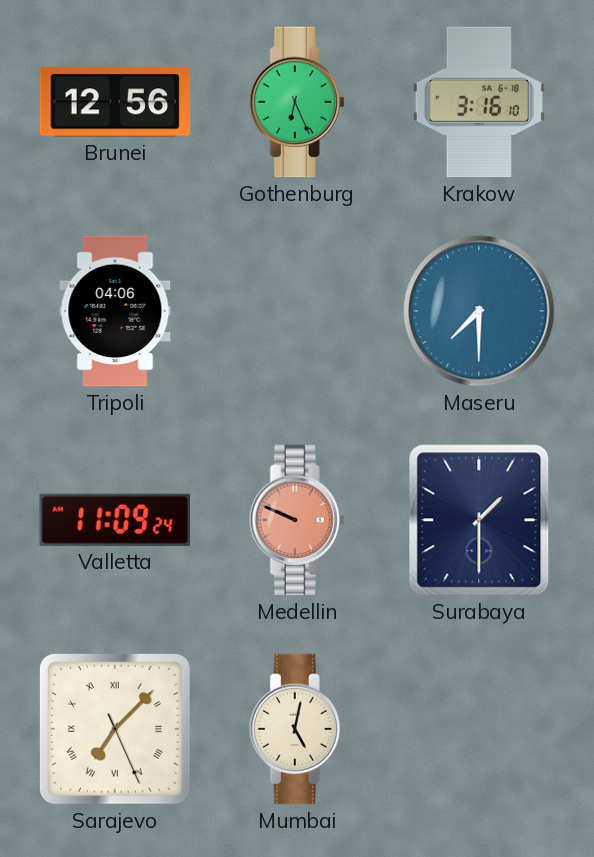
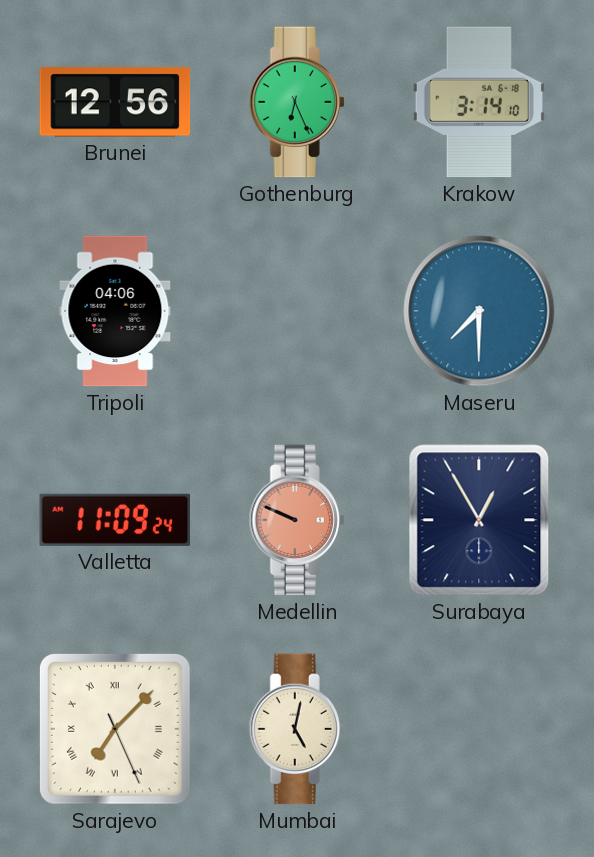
Krakow: 3:16 -> 3:14
Surabaya: 1:30 -> 12:55
